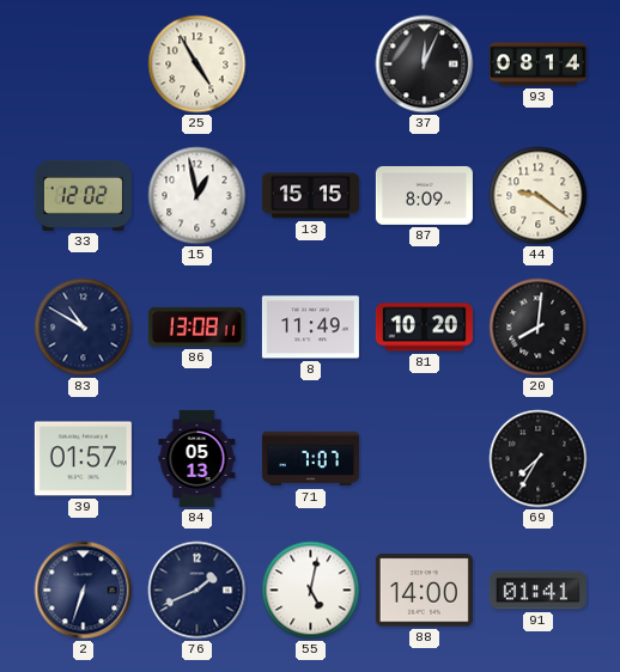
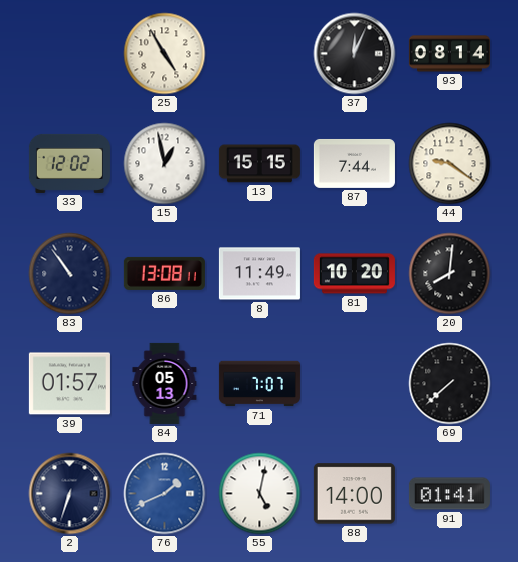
87: 8:09 -> 7:44
83: 10:50 -> 10:54
69: 7:35 -> 7:38
76 dial: navy -> blue
